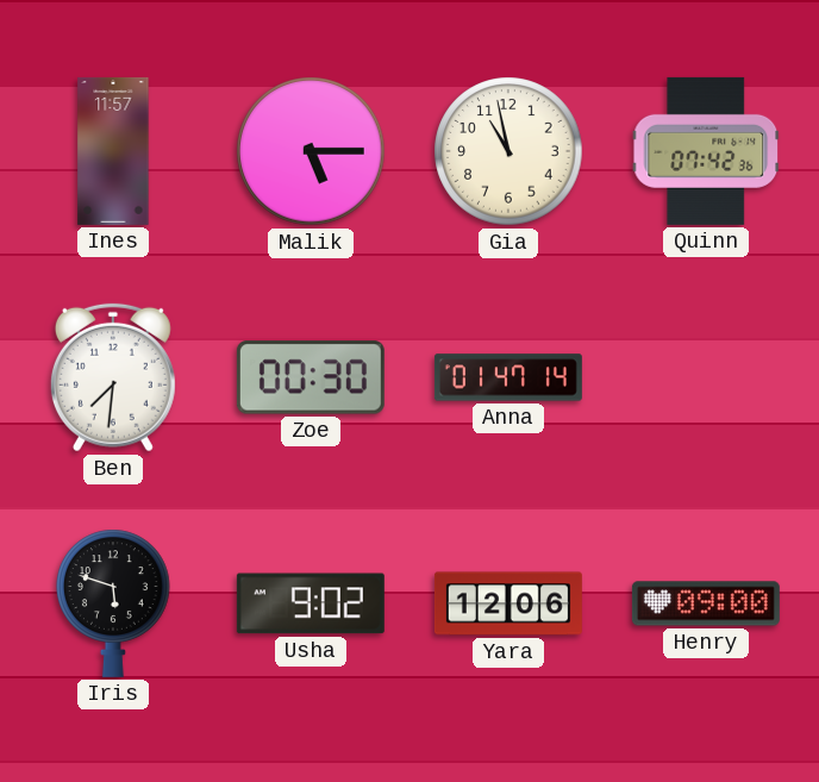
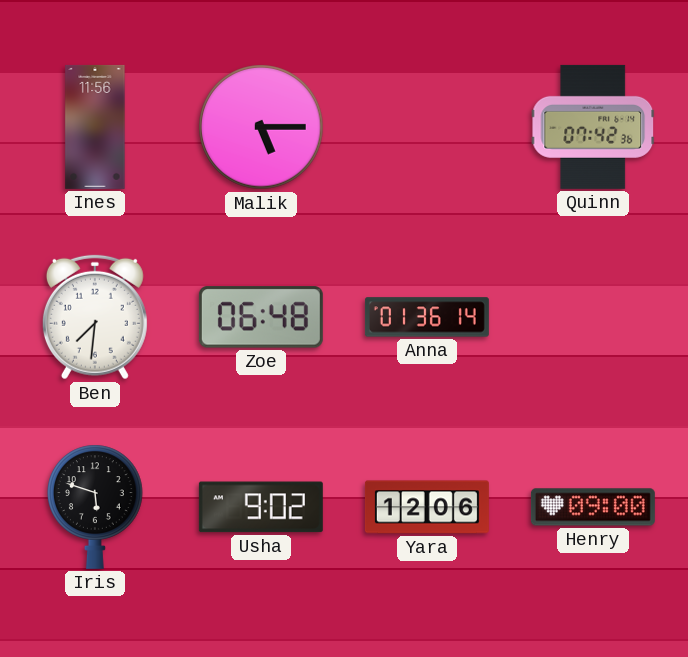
Ines: 11:57 -> 11:56
Gia: 10:58 -> none
Zoe: 00:30 -> 06:48
Anna: 01:47 -> 01:36
